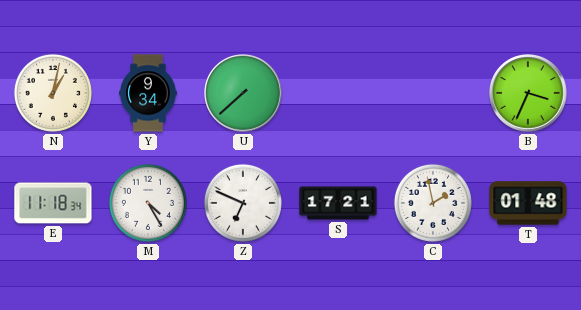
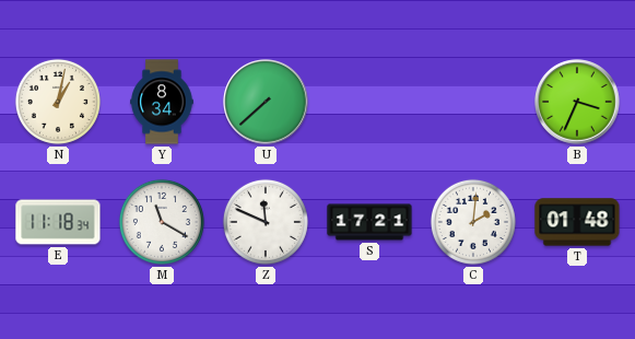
Y: 9:34 -> 8:34
M: 4:25 -> 11:20
Z: 6:49 -> 11:49
C: 1:58 -> 2:01
